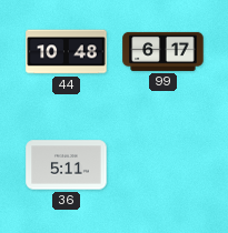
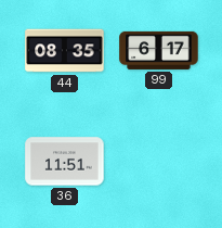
44: 10:48 -> 08:35
36: 5:11 -> 11:51
